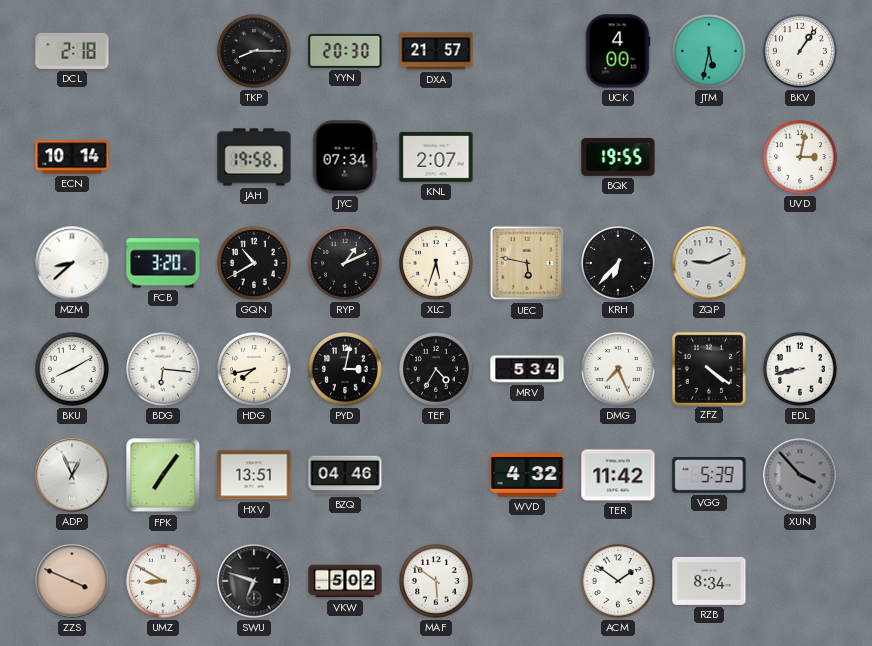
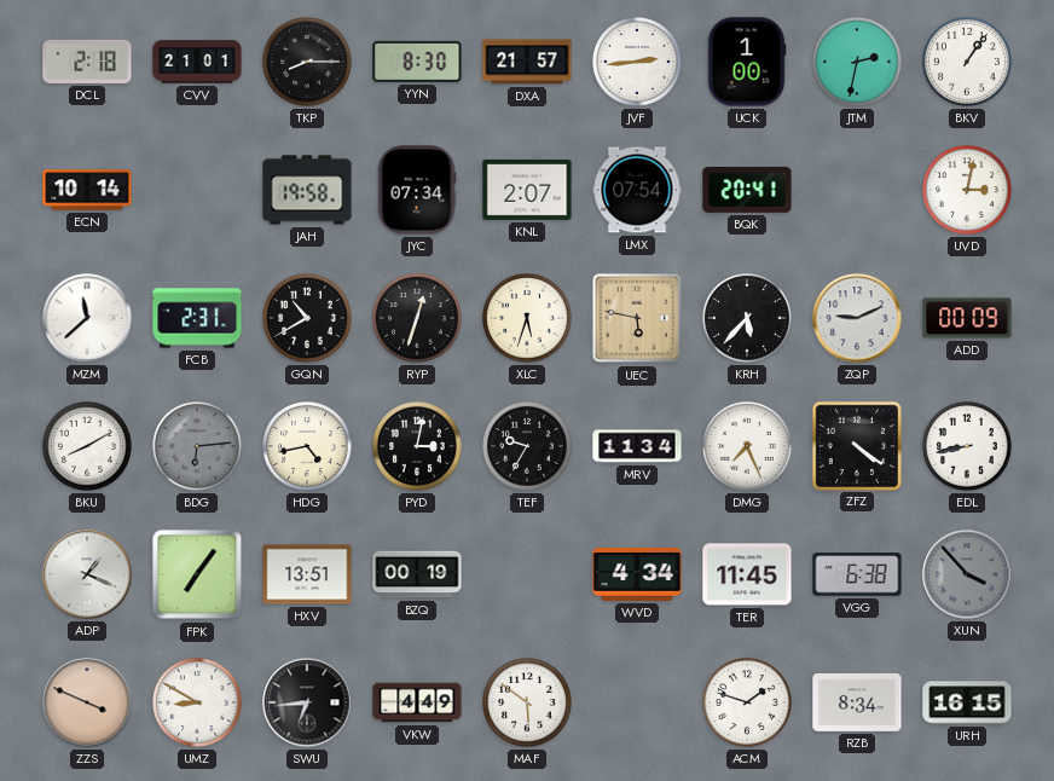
CVV: none -> 21:01
YYN: 20:30 -> 8:30
JVF: none -> 2:44
UCK: 4:00 -> 1:00
JTM: 5:32 -> 2:32
LMX: none -> 07:54
BQK: 19:55 -> 20:41
MZM: 8:38 -> 11:38
FCB: 3:20 -> 2:31
RYP: 1:11 -> 12:33
KRH: 6:37 -> 5:37
ADD: none -> 00:09
BDG: 6:16 -> 6:14
BDG dial: white -> grey
HDG: 7:43 -> 4:43
TEF: 4:35 -> 9:35
MRV: 5:34 -> 11:34
ADP: 12:56 -> 1:19
BZQ: 04:46 -> 00:19
WVD: 4:32 -> 4:34
TER: 11:42 -> 11:45
VGG: 5:39 -> 6:38
SWU: 6:48 -> 6:44
VKW: 5:02 -> 4:49
ACM: 1:51 -> 1:48
URH: none -> 16:15
